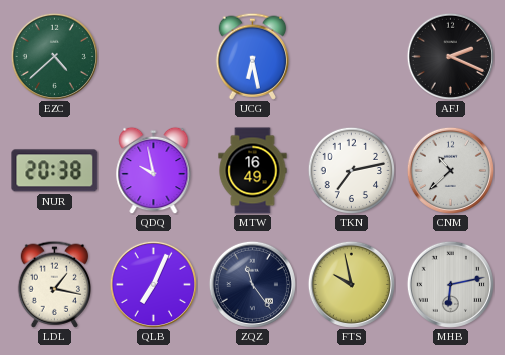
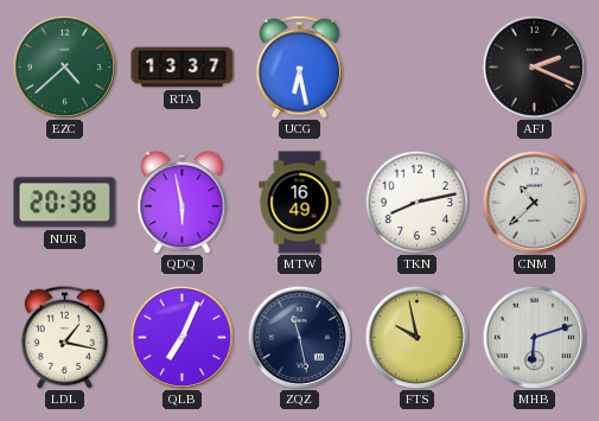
RTA: none -> 13:37
QDQ: 9:58 -> 5:58
TKN: 7:13 -> 8:13
ZQZ: 11:24 -> 11:28
MHB: 6:13 -> 6:12
